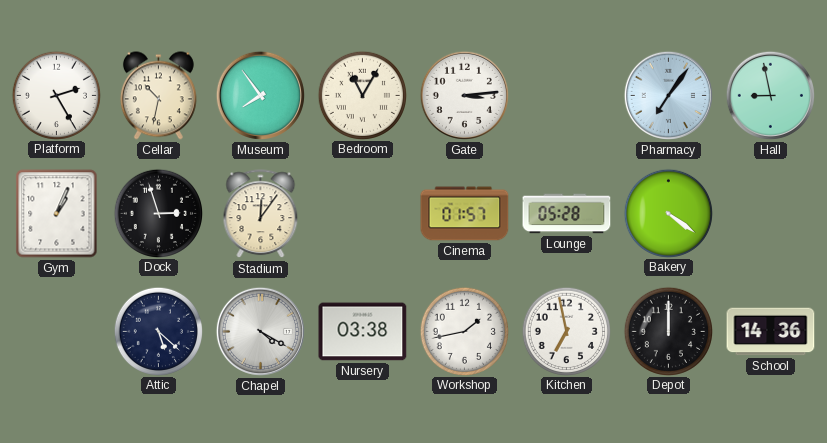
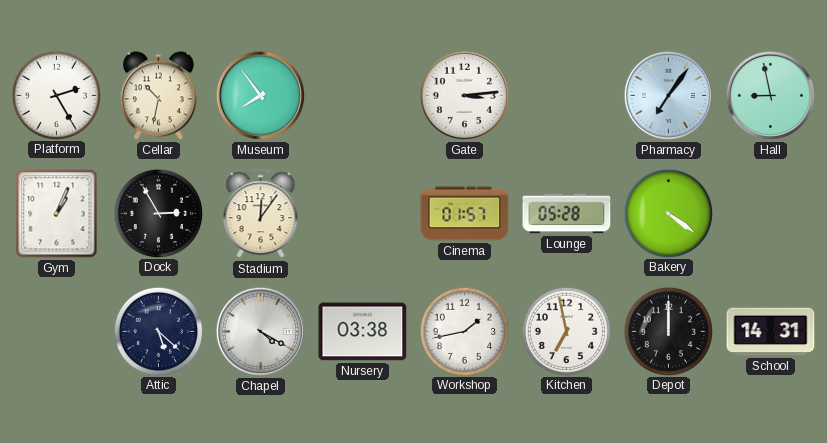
Bedroom: 11:05 -> none
Dock: 2:57 -> 2:55
School: 14:36 -> 14:31
